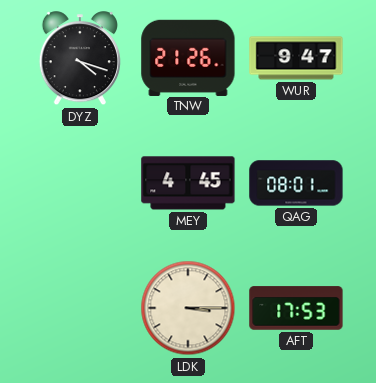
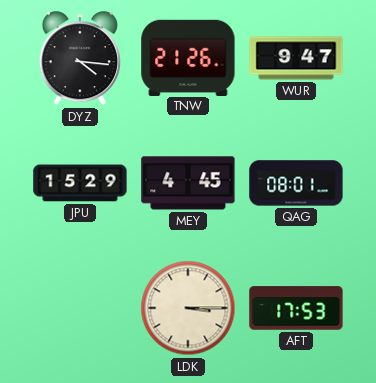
DYZ: 4:18 -> 4:16
JPU: none -> 15:29
